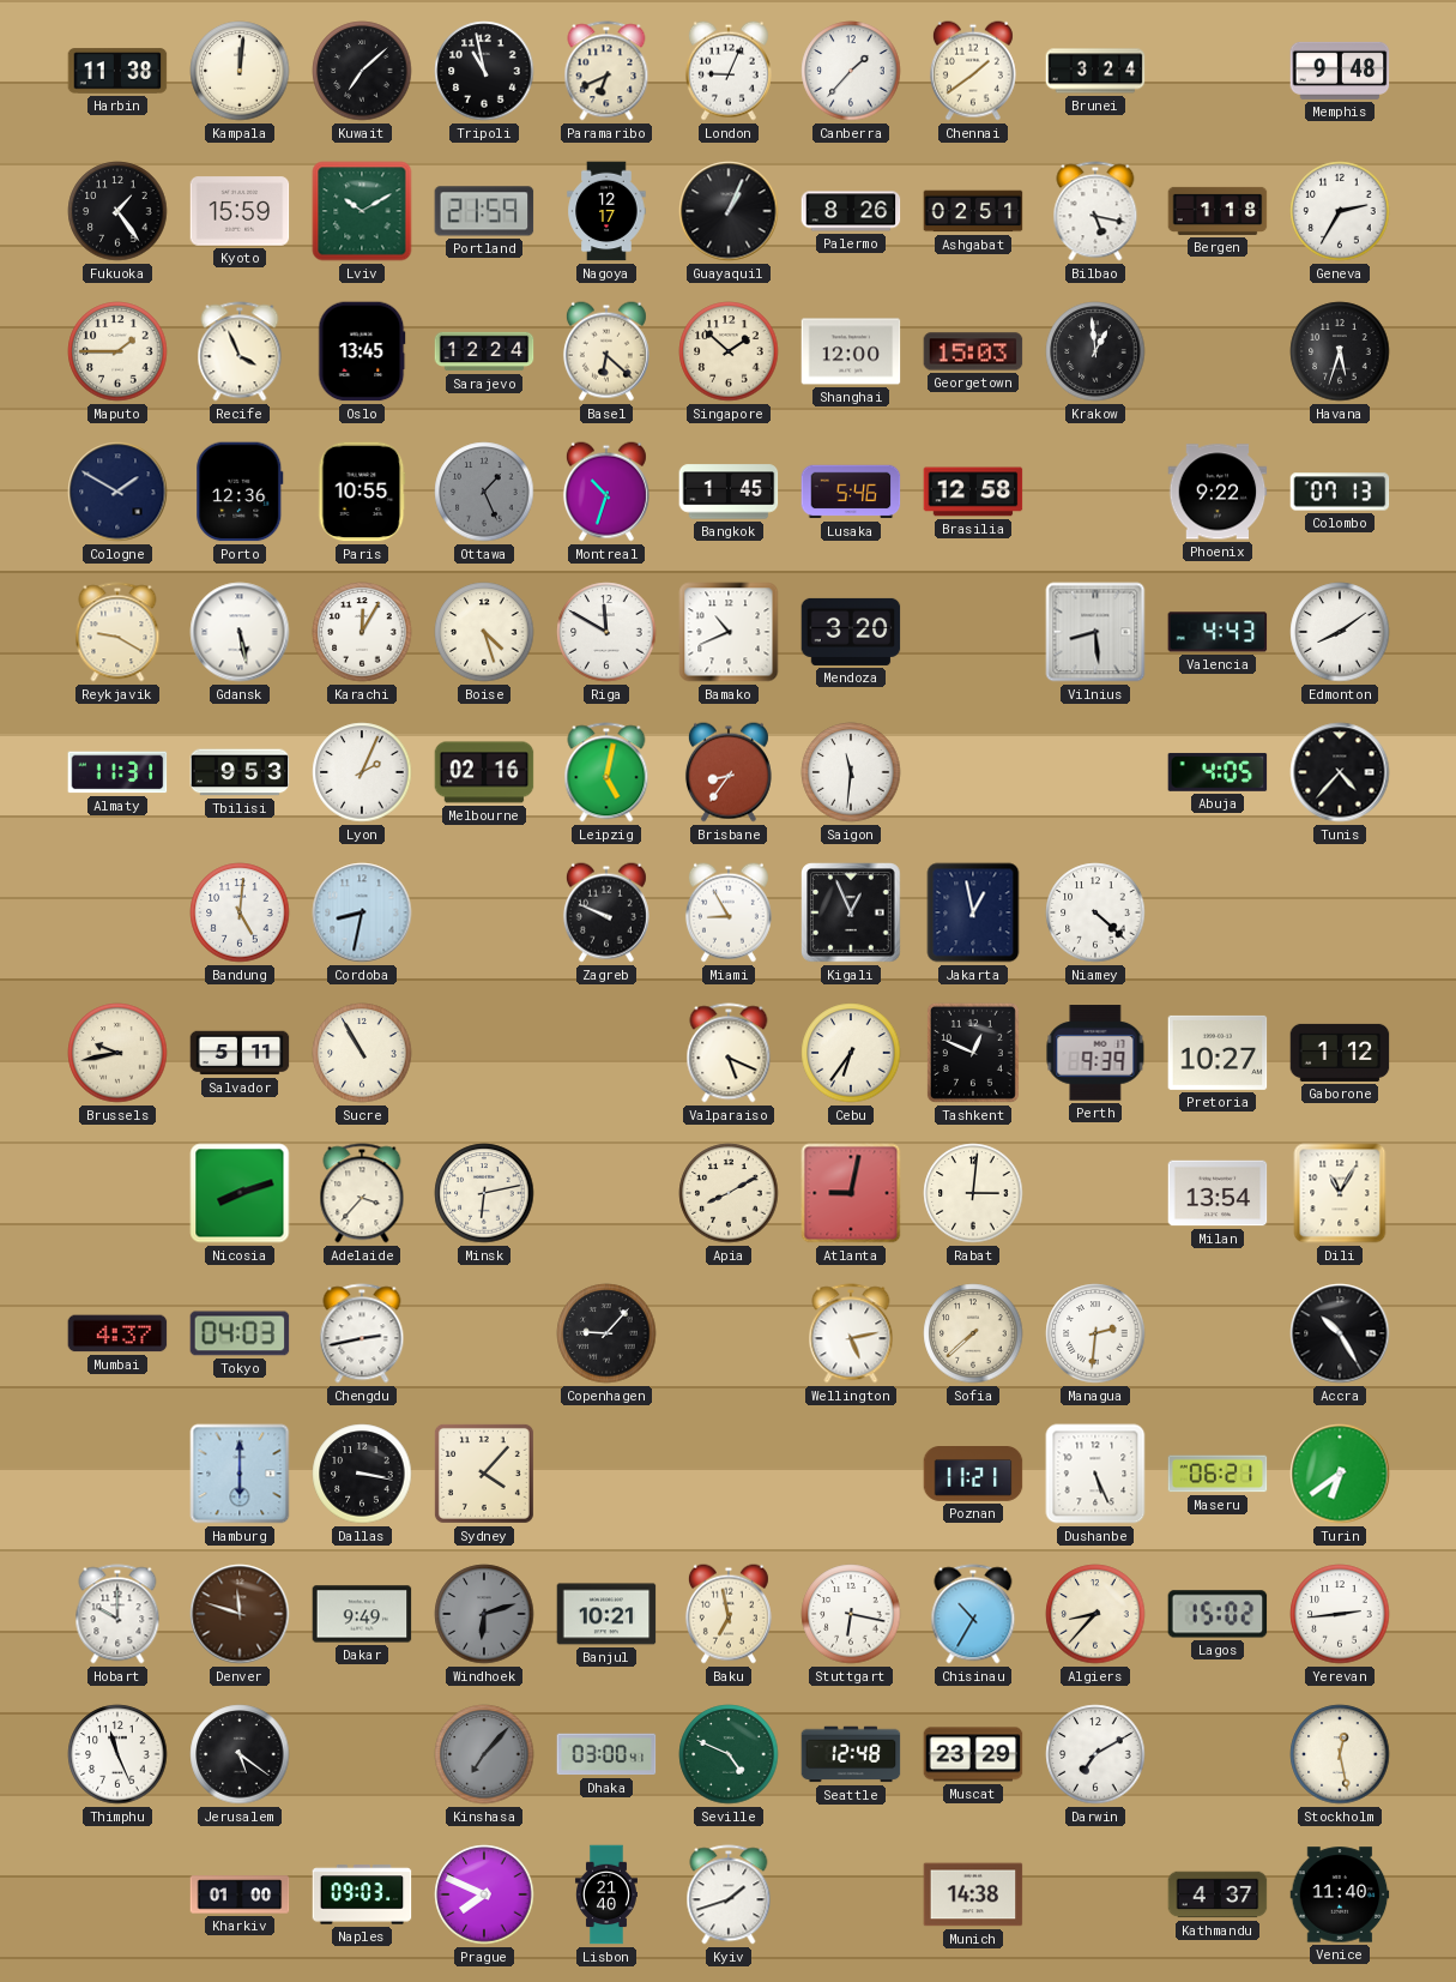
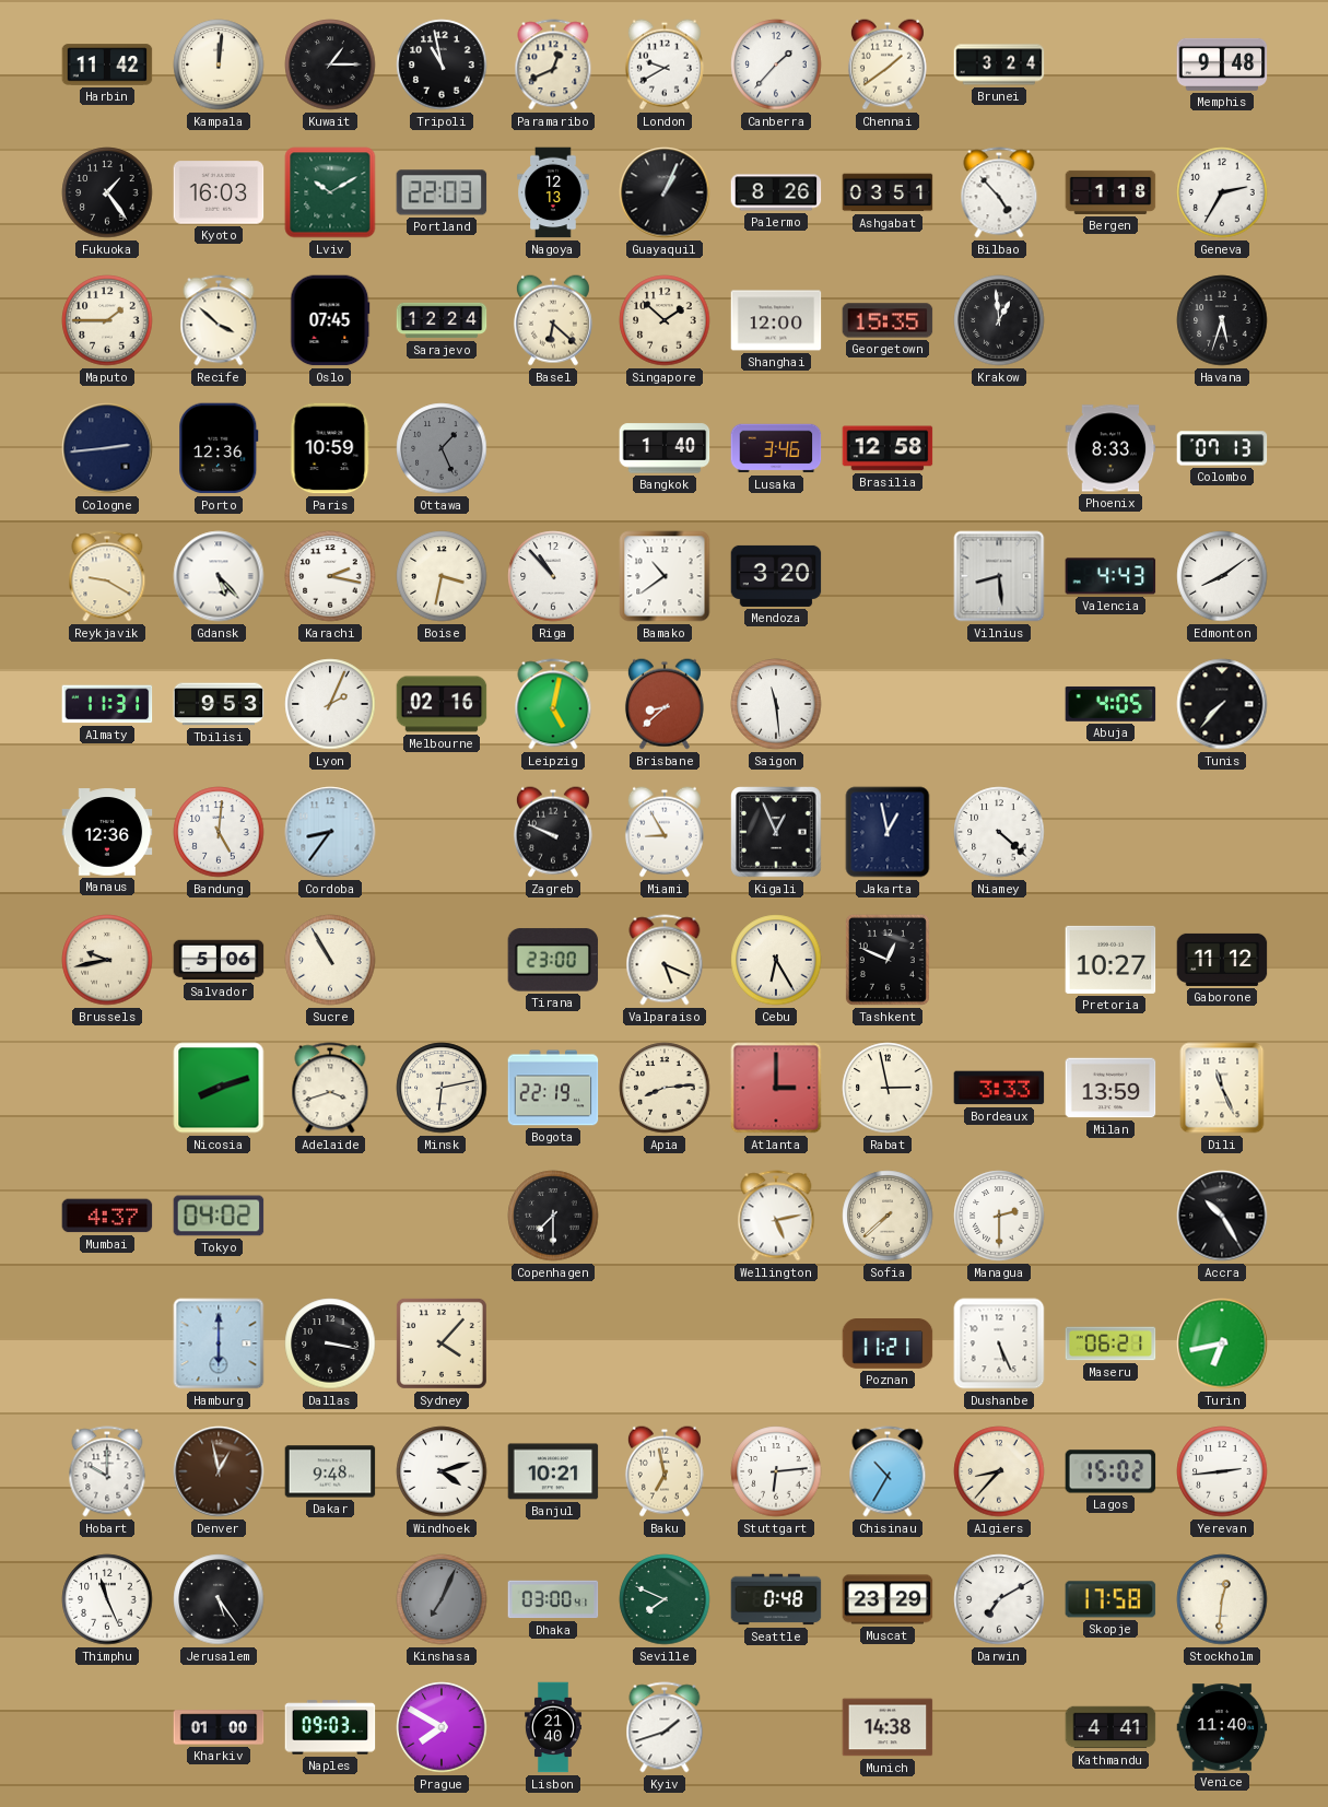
Harbin: 11:38 -> 11:42
Kuwait: 7:08 -> 1:15
Paramaribo: 6:41 -> 12:41
London: 9:04 -> 9:40
Kyoto: 15:59 -> 16:03
Portland: 21:59 -> 22:03
Nagoya: 12:17 -> 12:13
Ashgabat: 02:51 -> 03:51
Bilbao: 5:17 -> 4:53
Recife: 3:56 -> 3:52
Oslo: 13:45 -> 07:45
Georgetown: 15:03 -> 15:35
Cologne: 1:50 -> 2:44
Paris: 10:55 -> 10:59
Montreal: 10:33 -> none
Bangkok: 1:45 -> 1:40
Lusaka: 5:46 -> 3:46
Phoenix: 9:22 -> 8:33
Gdansk: 5:28 -> 5:23
Karachi: 12:05 -> 2:17
Boise: 4:27 -> 3:32
Riga: 11:50 -> 10:53
Bamako: 10:41 -> 10:39
Brisbane: 8:36 -> 8:38
Saigon: 11:31 -> 11:29
Tunis: 4:37 -> 7:37
Manaus: none -> 12:36
Cordoba: 8:32 -> 8:36
Salvador: 5:11 -> 5:06
Tirana: none -> 23:00
Cebu: 6:36 -> 6:25
Perth: 9:39 -> none
Gaborone: 1:12 -> 11:12
Adelaide: 3:37 -> 3:42
Bogota: none -> 22:19
Apia: 8:10 -> 8:14
Atlanta: 9:02 -> 3:00
Rabat: 3:01 -> 2:58
Bordeaux: none -> 3:33
Milan: 13:54 -> 13:59
Dili: 11:05 -> 11:26
Tokyo: 04:03 -> 04:02
Chengdu: 2:43 -> none
Copenhagen: 9:07 -> 7:30
Managua: 2:31 -> 2:30
Turin: 6:39 -> 6:43
Denver: 11:48 -> 12:58
Dakar: 9:49 -> 9:48
Windhoek: 6:12 -> 4:12
Windhoek dial: grey -> white
Stuttgart: 6:17 -> 6:14
Jerusalem: 5:21 -> 5:24
Kinshasa: 7:07 -> 7:04
Seville: 4:49 -> 7:49
Seattle: 12:48 -> 0:48
Skopje: none -> 17:58
Stockholm: 12:28 -> 12:31
Prague: 7:49 -> 7:50
Kathmandu: 4:37 -> 4:41
